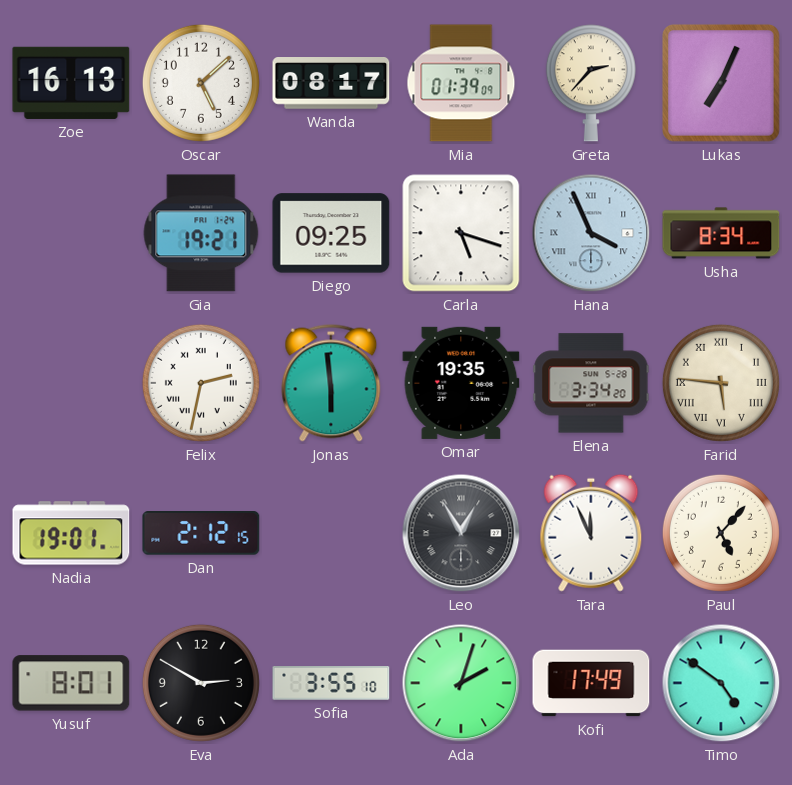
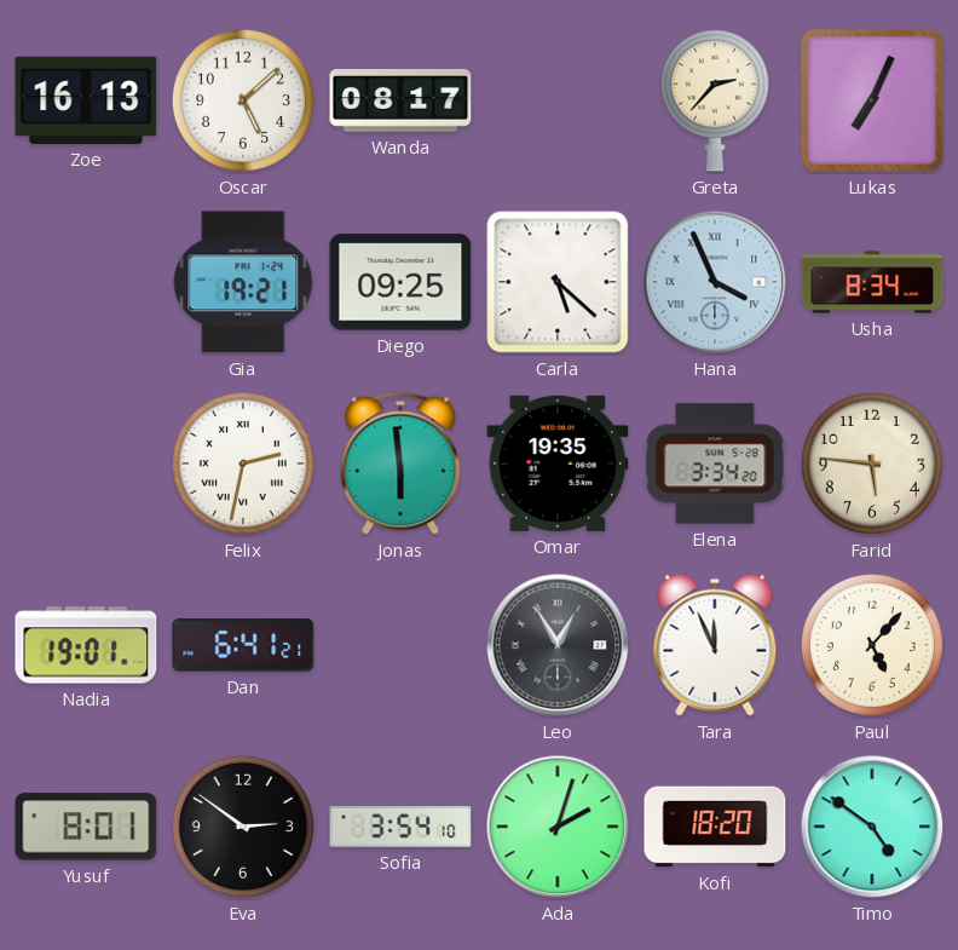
Mia: 01:39 -> none
Carla: 5:18 -> 5:22
Farid numerals: Roman -> Arabic
Dan: 2:12 -> 6:41
Eva: 2:50 -> 2:51
Sofia: 3:55 -> 3:54
Kofi: 17:49 -> 18:20
